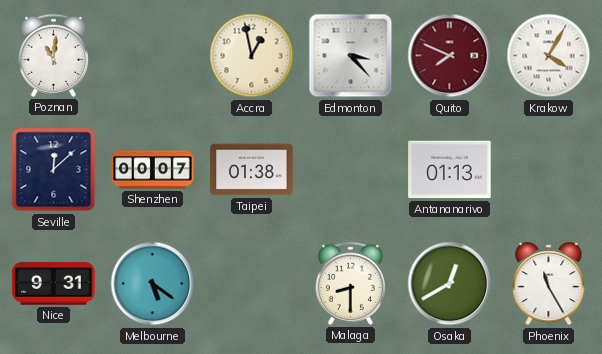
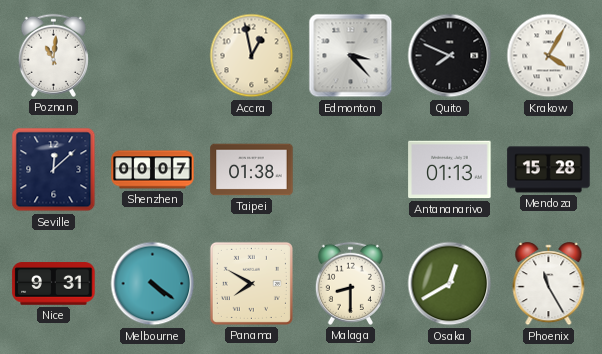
Quito dial: burgundy -> black
Mendoza: none -> 15:28
Melbourne: 5:21 -> 4:21
Panama: none -> 7:50
